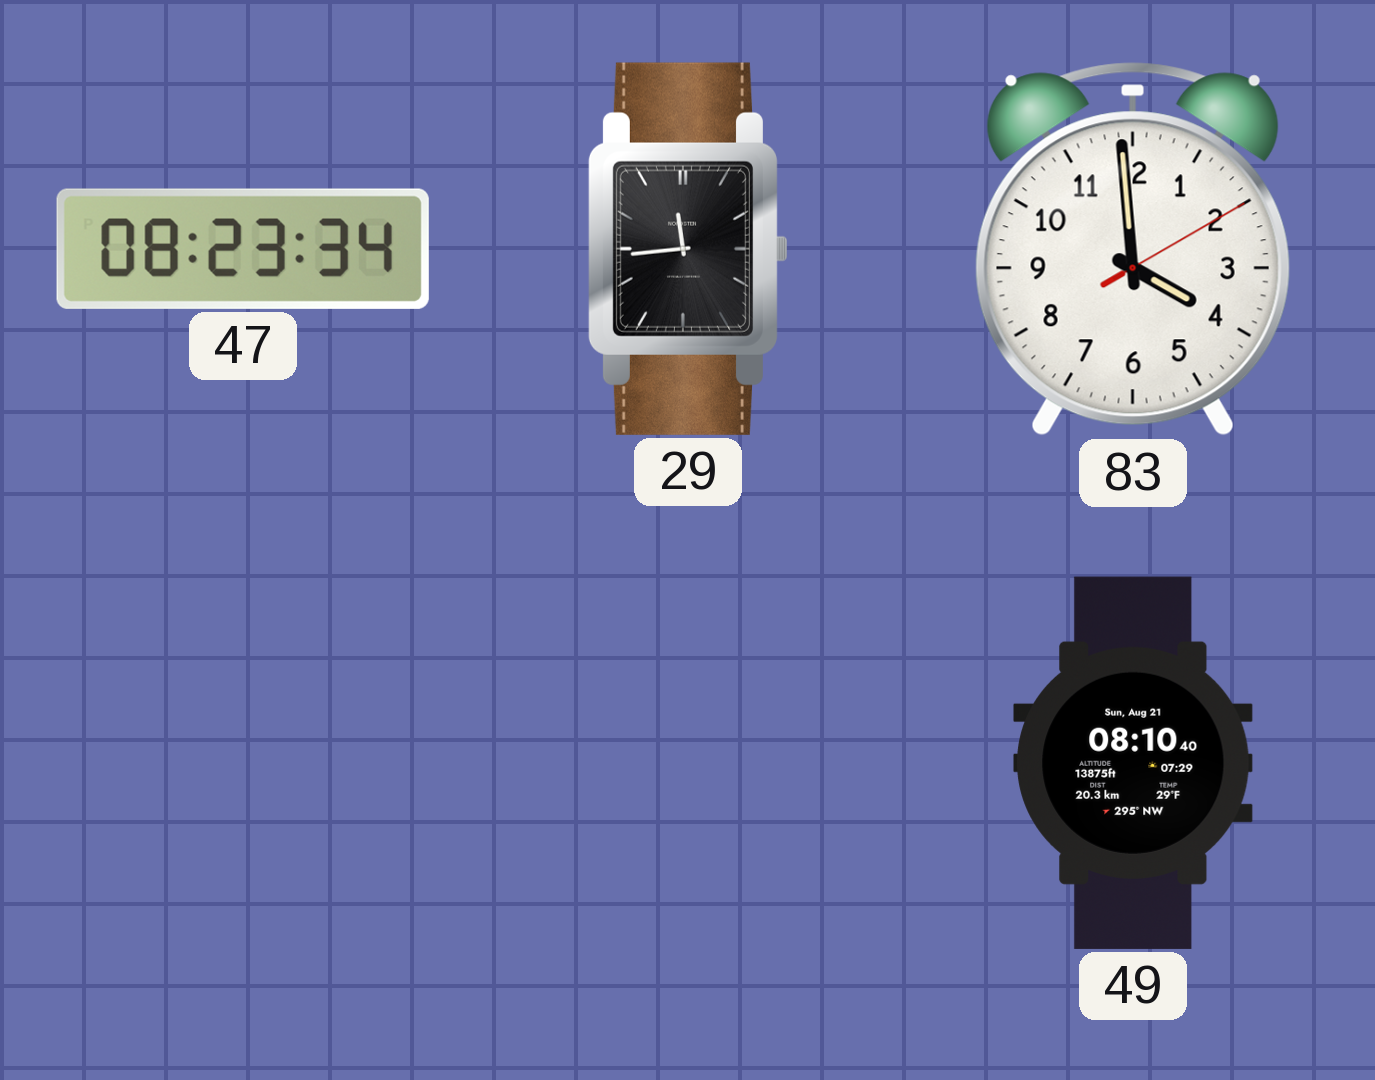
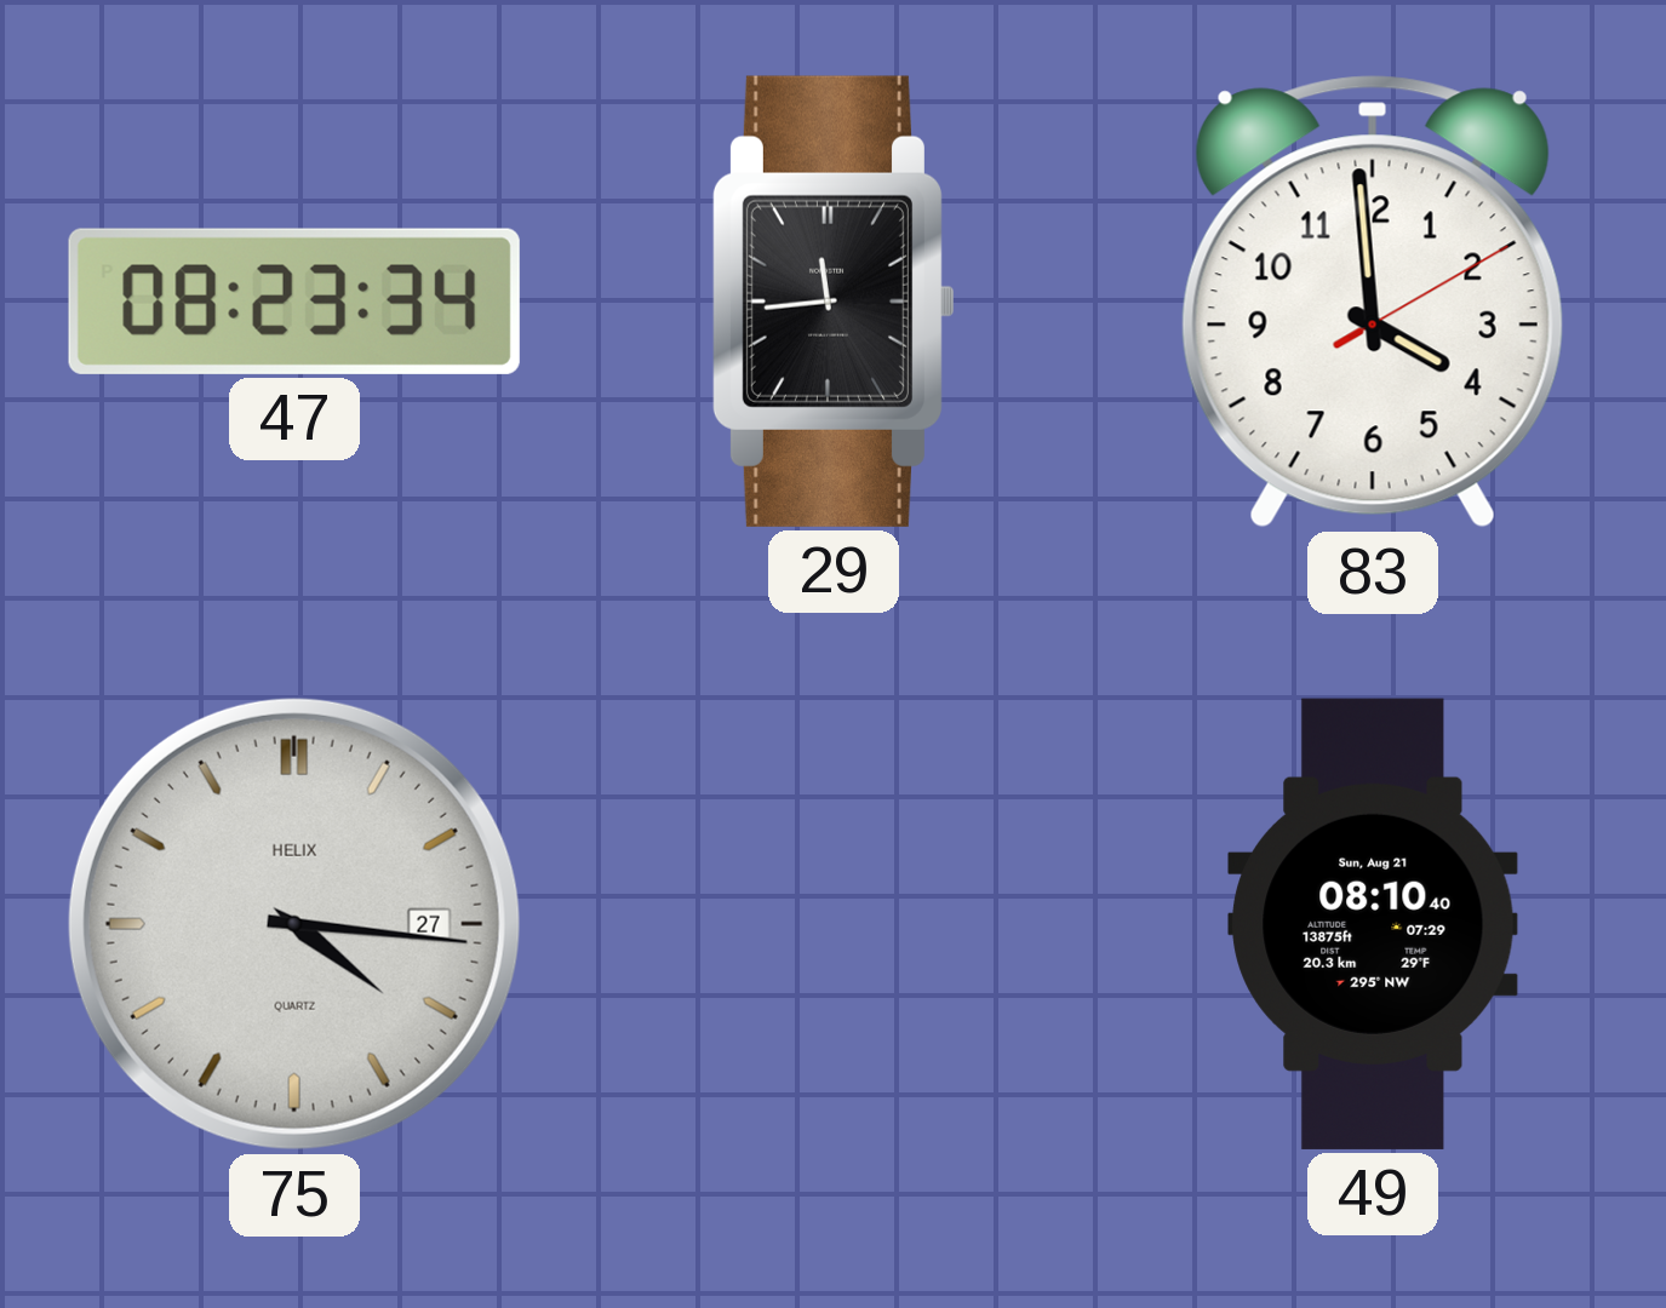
75: none -> 4:16
